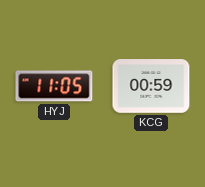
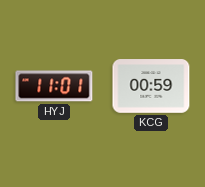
HYJ: 11:05 -> 11:01
